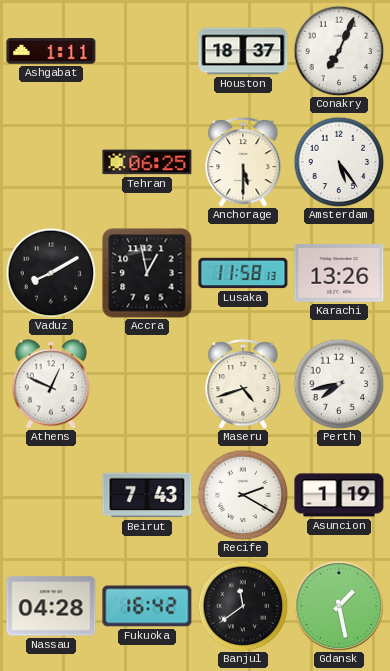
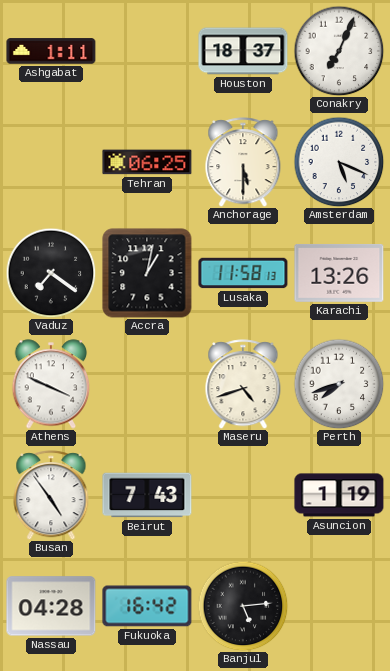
Amsterdam: 5:24 -> 5:19
Vaduz: 8:10 -> 7:21
Accra: 12:58 -> 1:02
Athens: 12:49 -> 3:49
Perth: 7:43 -> 7:42
Busan: none -> 4:54
Recife: 2:20 -> none
Banjul: 11:39 -> 5:14
Gdansk: 1:28 -> none
